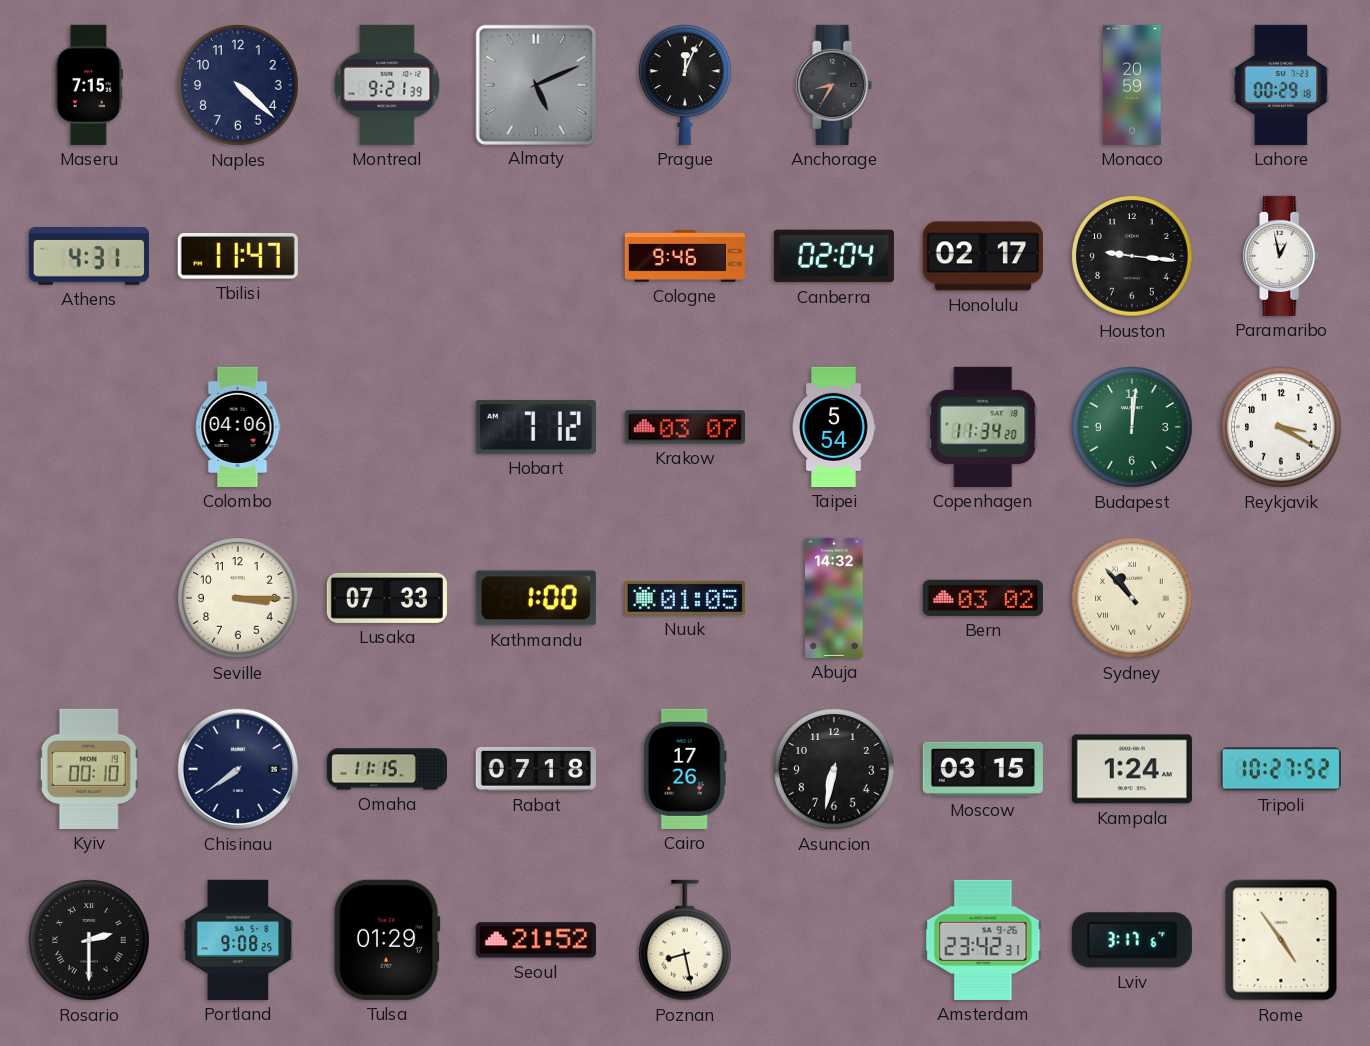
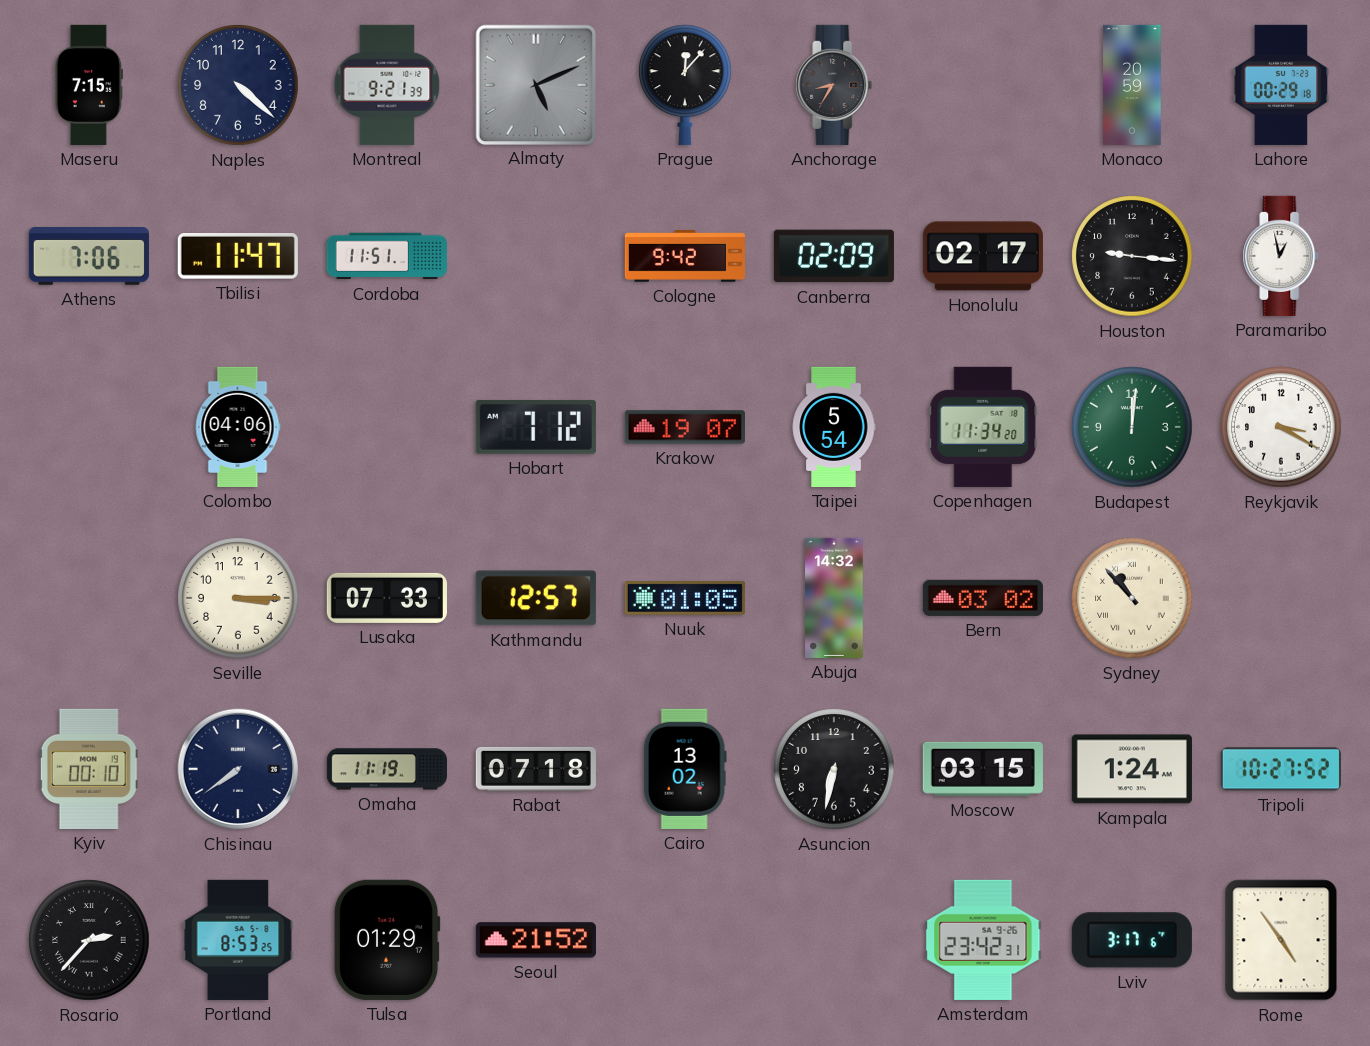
Prague: 12:04 -> 12:07
Athens: 4:31 -> 7:06
Cordoba: none -> 11:51
Cologne: 9:46 -> 9:42
Canberra: 02:04 -> 02:09
Krakow: 03:07 -> 19:07
Kathmandu: 1:00 -> 12:57
Omaha: 11:15 -> 11:19
Cairo: 17:26 -> 13:02
Rosario: 2:30 -> 2:37
Portland: 9:08 -> 8:53
Poznan: 8:28 -> none
